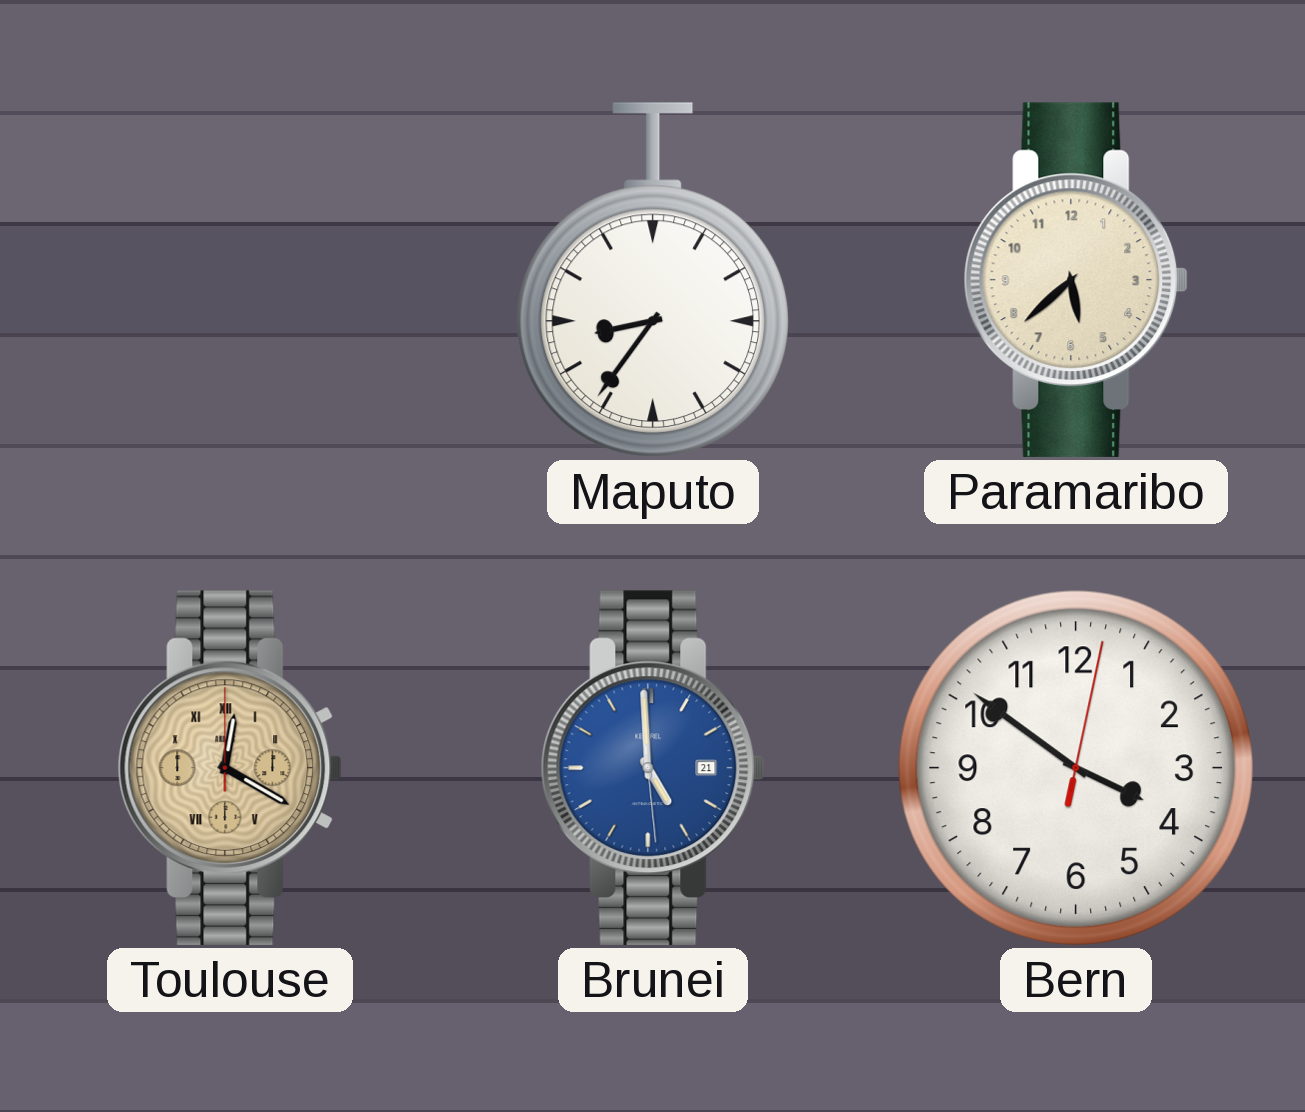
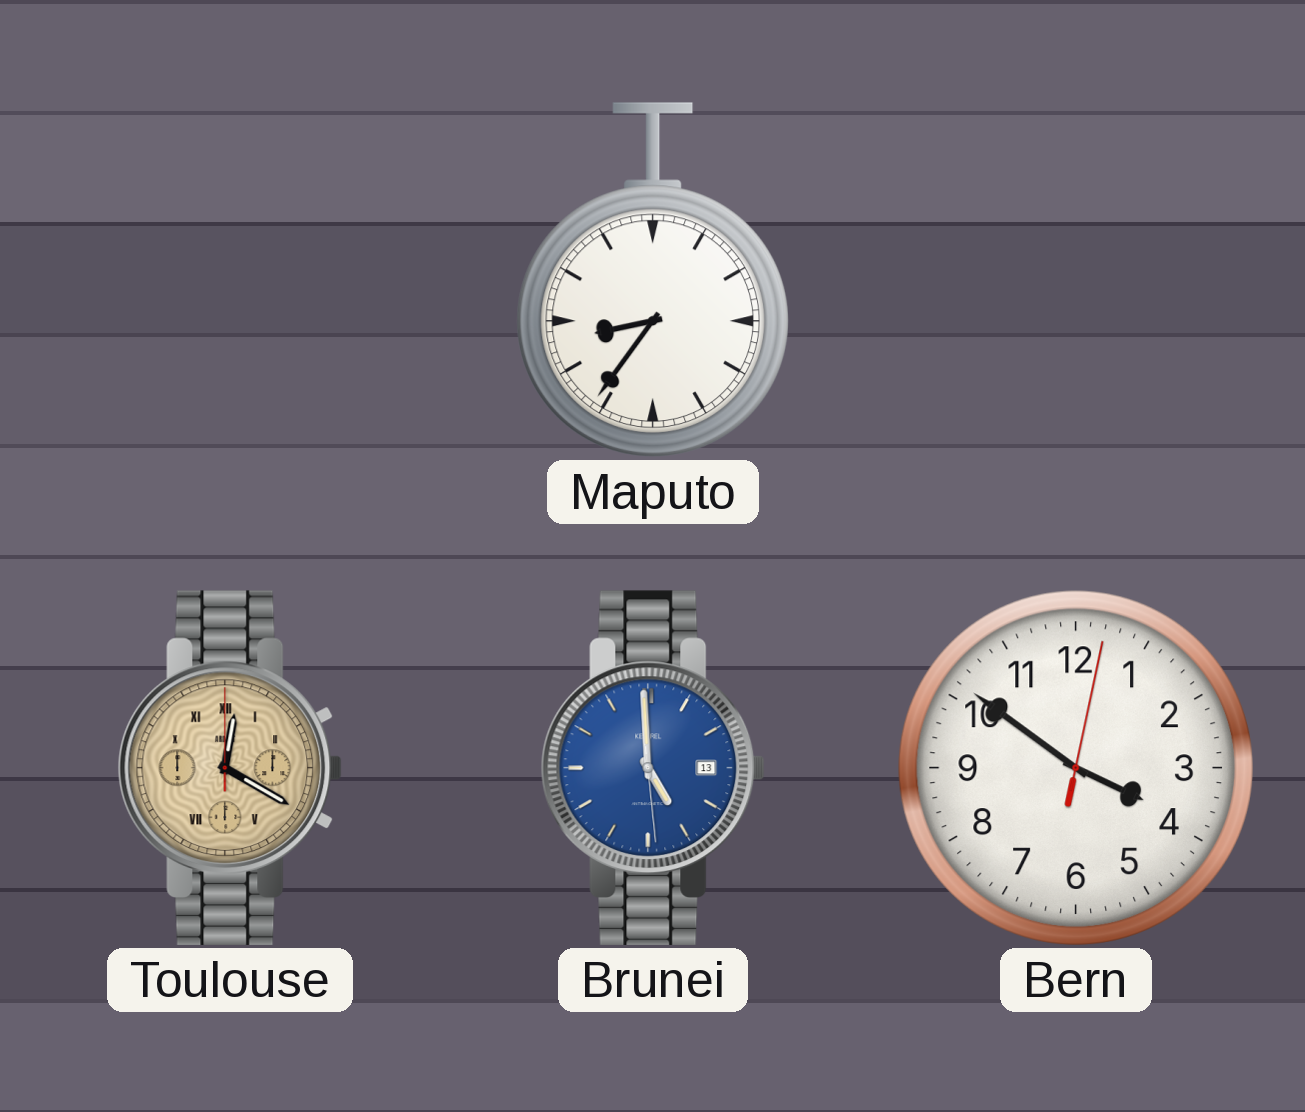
Paramaribo: 5:38 -> none
Brunei date: 21 -> 13
